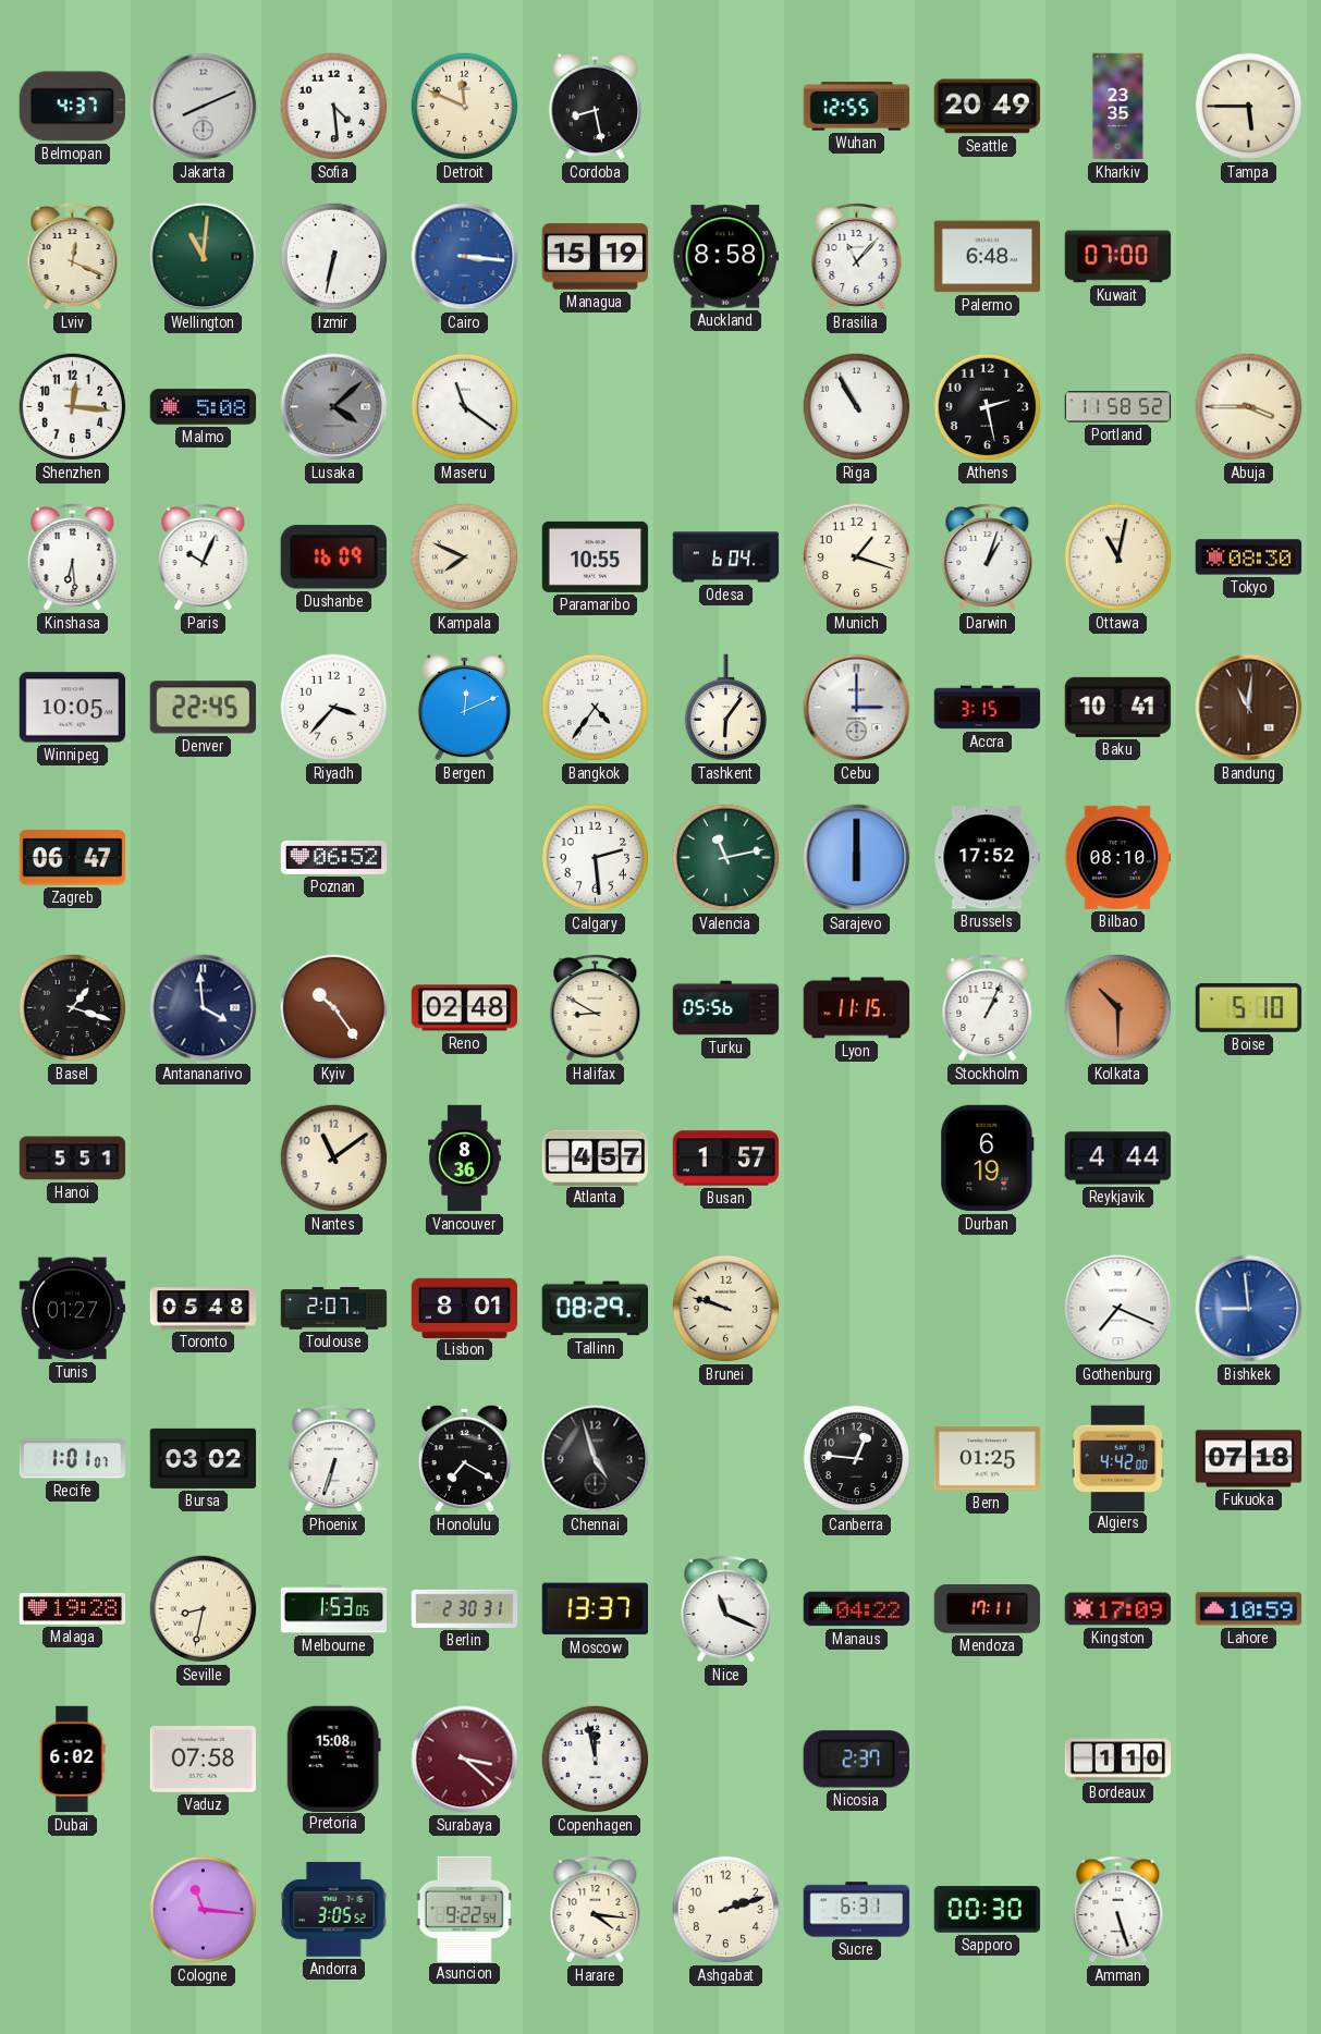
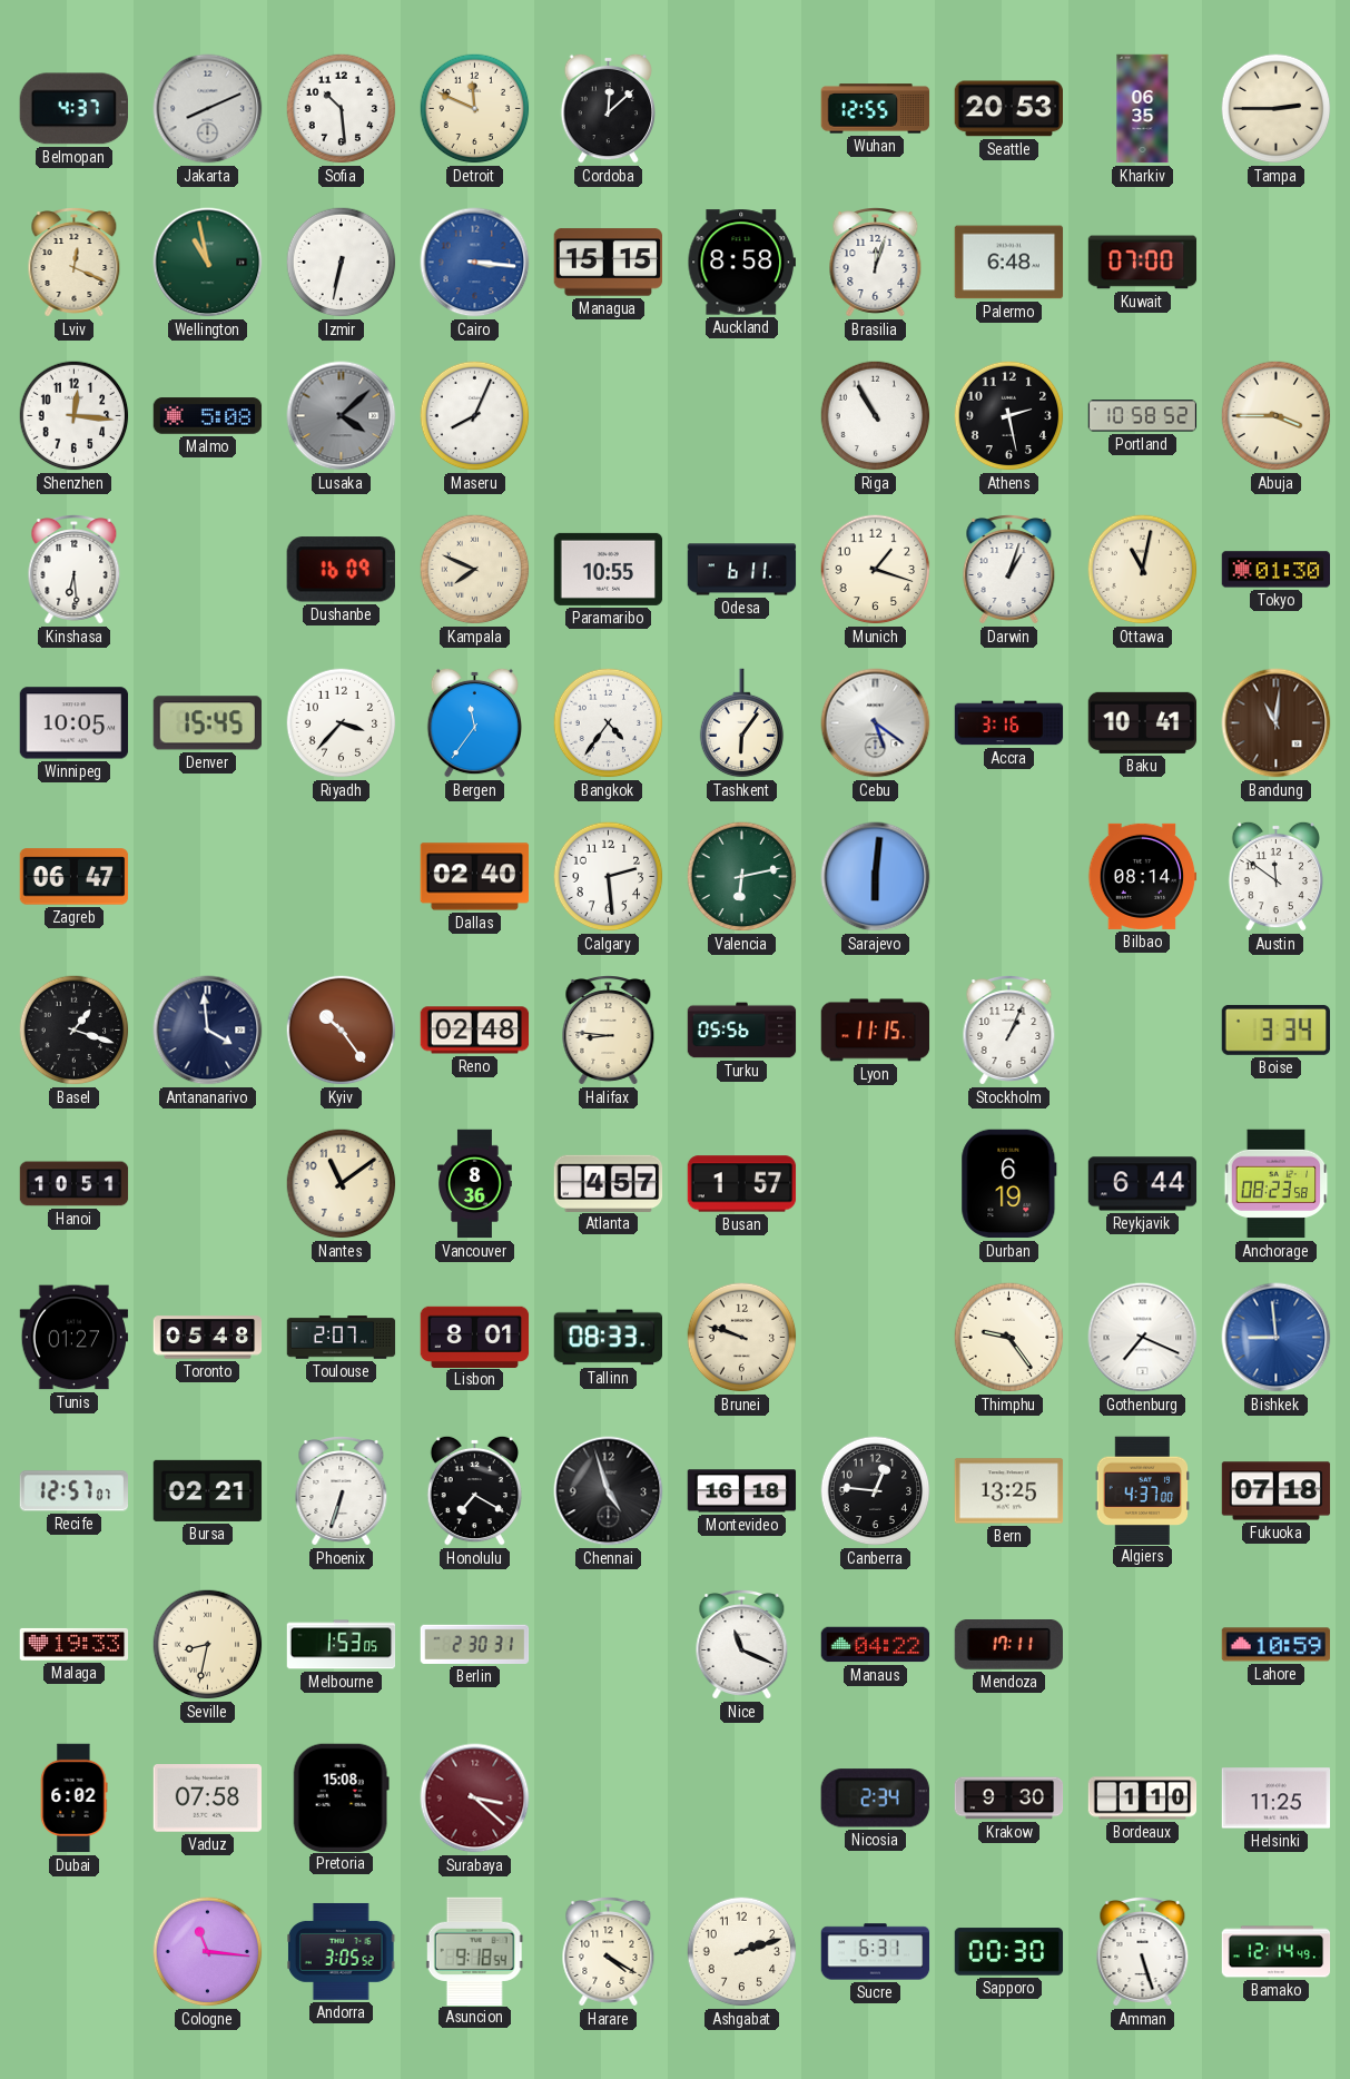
Sofia: 4:29 -> 10:29
Cordoba: 8:28 -> 12:08
Seattle: 20:49 -> 20:53
Kharkiv: 23:35 -> 06:35
Tampa: 5:45 -> 2:45
Wellington: 11:01 -> 10:58
Managua: 15:19 -> 15:15
Brasilia: 11:07 -> 12:03
Maseru: 11:21 -> 8:04
Portland: 11:58 -> 10:58
Paris: 10:04 -> none
Odesa: 6:04 -> 6:11
Tokyo: 08:30 -> 01:30
Denver: 22:45 -> 15:45
Bergen: 12:11 -> 11:36
Cebu: 3:00 -> 5:21
Accra: 3:15 -> 3:16
Poznan: 06:52 -> none
Dallas: none -> 02:40
Valencia: 11:13 -> 6:13
Sarajevo: 6:00 -> 6:01
Brussels: 17:52 -> none
Bilbao: 08:10 -> 08:14
Austin: none -> 11:51
Halifax: 8:50 -> 8:46
Kolkata: 10:30 -> none
Boise: 5:10 -> 3:34
Hanoi: 5:51 -> 10:51
Reykjavik: 4:44 -> 6:44
Anchorage: none -> 08:23
Tallinn: 08:29 -> 08:33
Thimphu: none -> 9:24
Recife: 1:01 -> 12:57
Bursa: 03:02 -> 02:21
Montevideo: none -> 16:18
Bern: 01:25 -> 13:25
Algiers: 4:42 -> 4:37
Malaga: 19:28 -> 19:33
Moscow: 13:37 -> none
Kingston: 17:09 -> none
Copenhagen: 11:58 -> none
Nicosia: 2:37 -> 2:34
Krakow: none -> 9:30
Helsinki: none -> 11:25
Asuncion: 9:22 -> 9:18
Harare: 4:16 -> 4:20
Bamako: none -> 12:14
